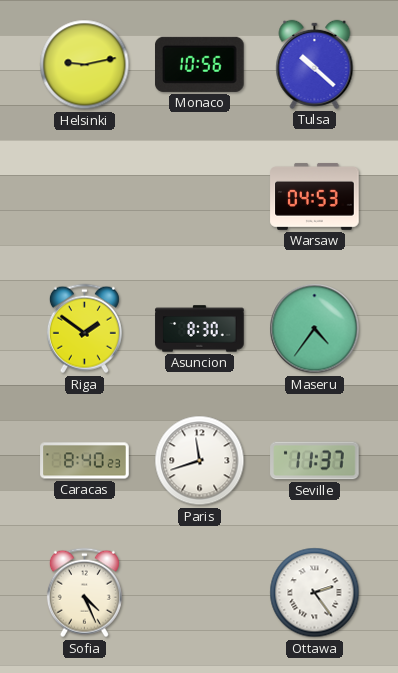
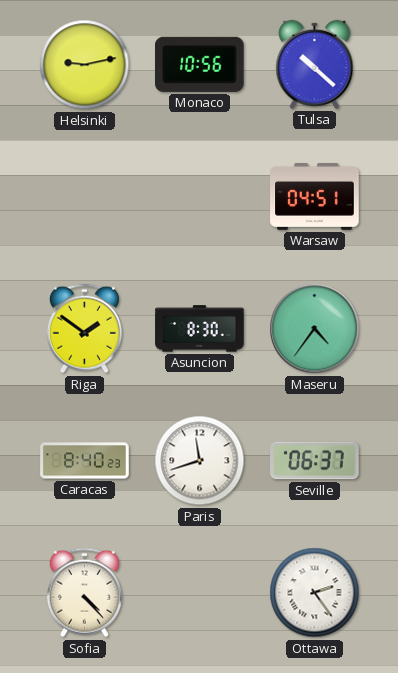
Warsaw: 04:53 -> 04:51
Seville: 11:37 -> 06:37
Sofia: 4:26 -> 4:23
